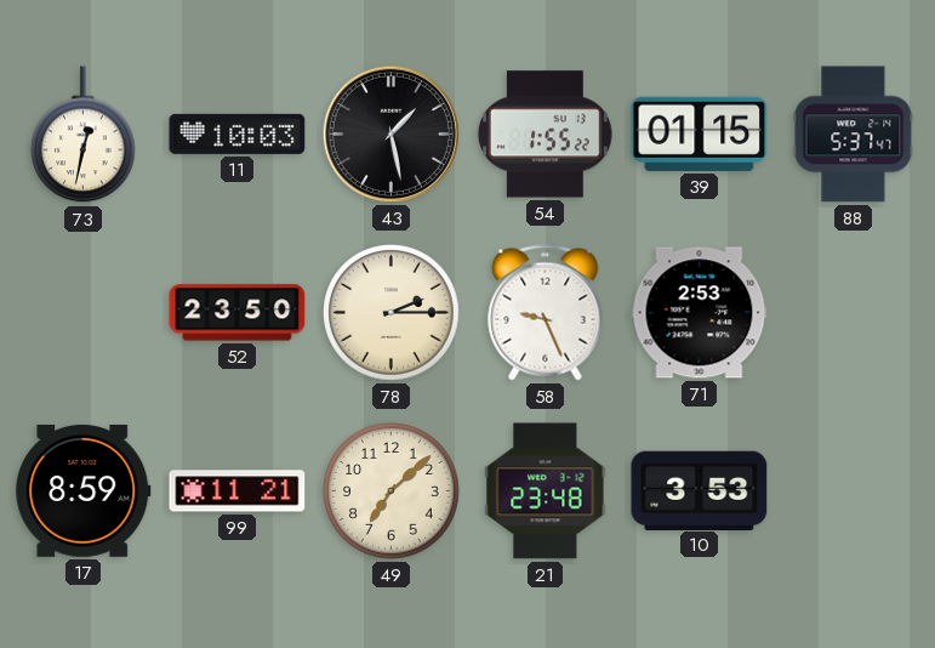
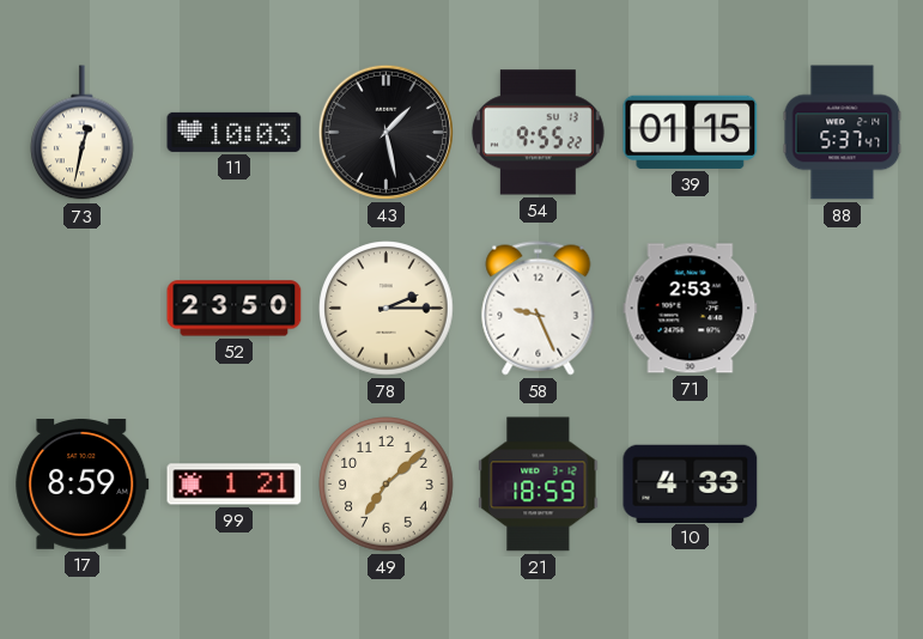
54: 1:55 -> 9:55
99: 11:21 -> 1:21
21: 23:48 -> 18:59
10: 3:53 -> 4:33
